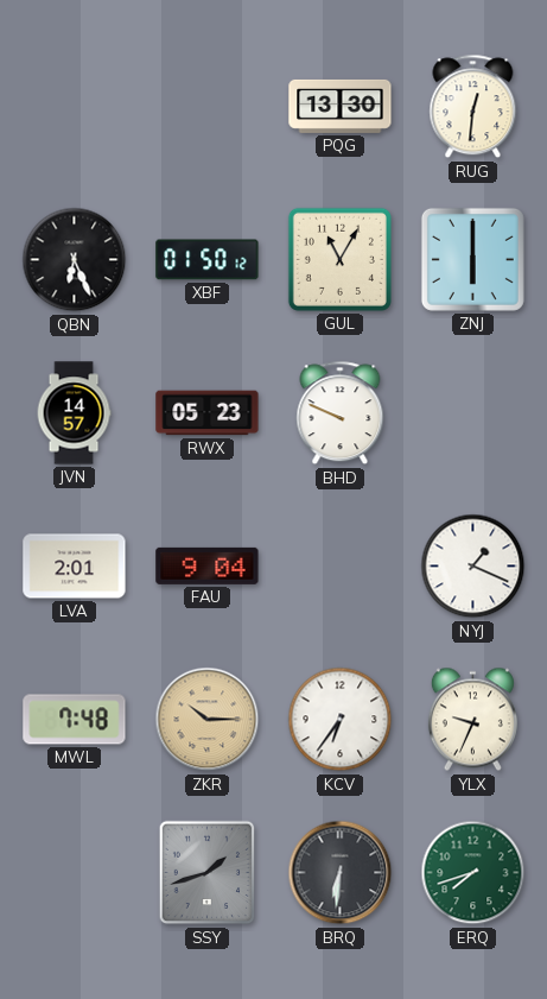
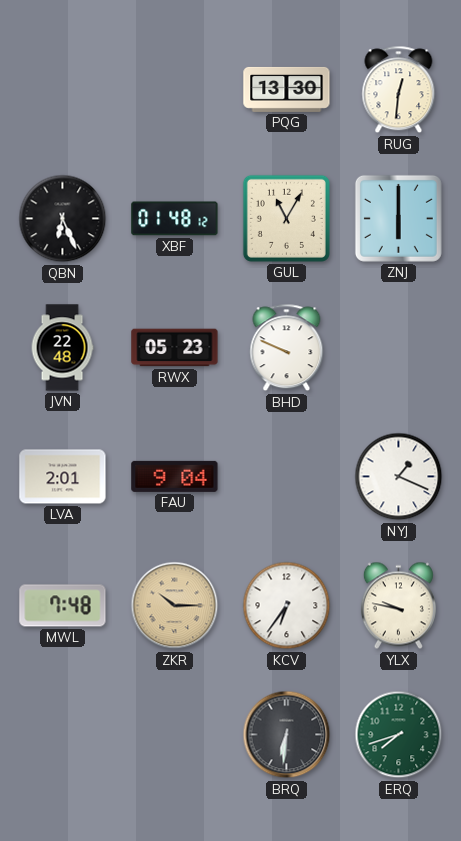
XBF: 01:50 -> 01:48
JVN: 14:57 -> 22:48
YLX: 9:34 -> 9:47
SSY: 1:42 -> none
